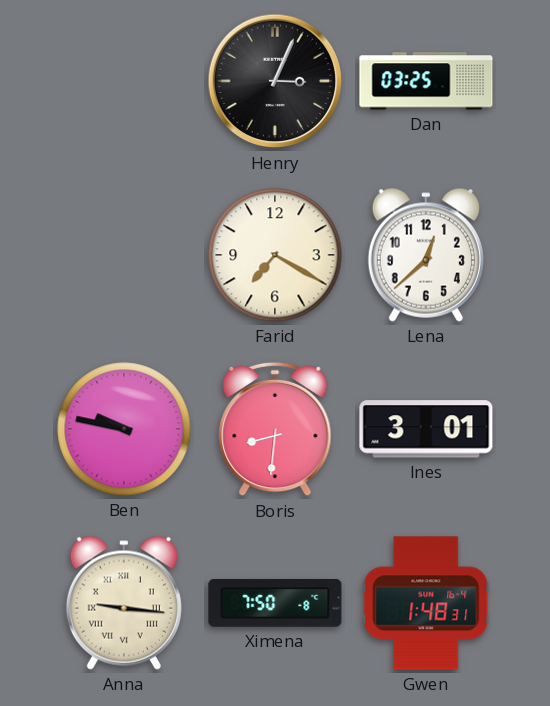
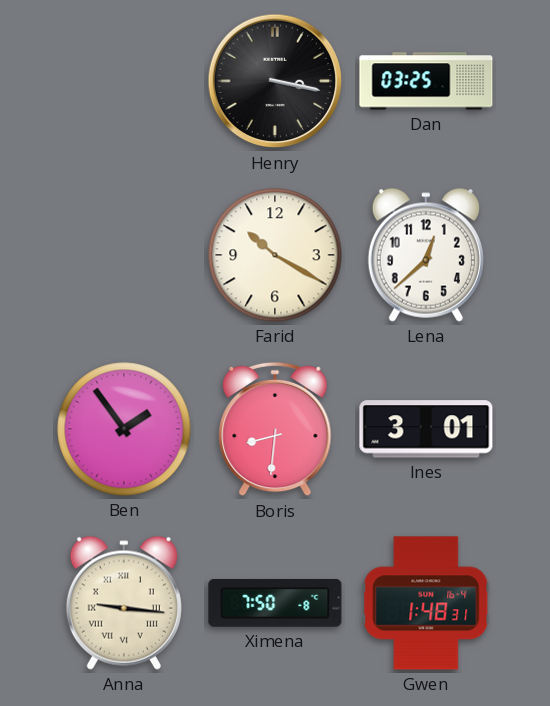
Henry: 3:04 -> 3:17
Farid: 7:20 -> 10:20
Ben: 9:47 -> 1:54
